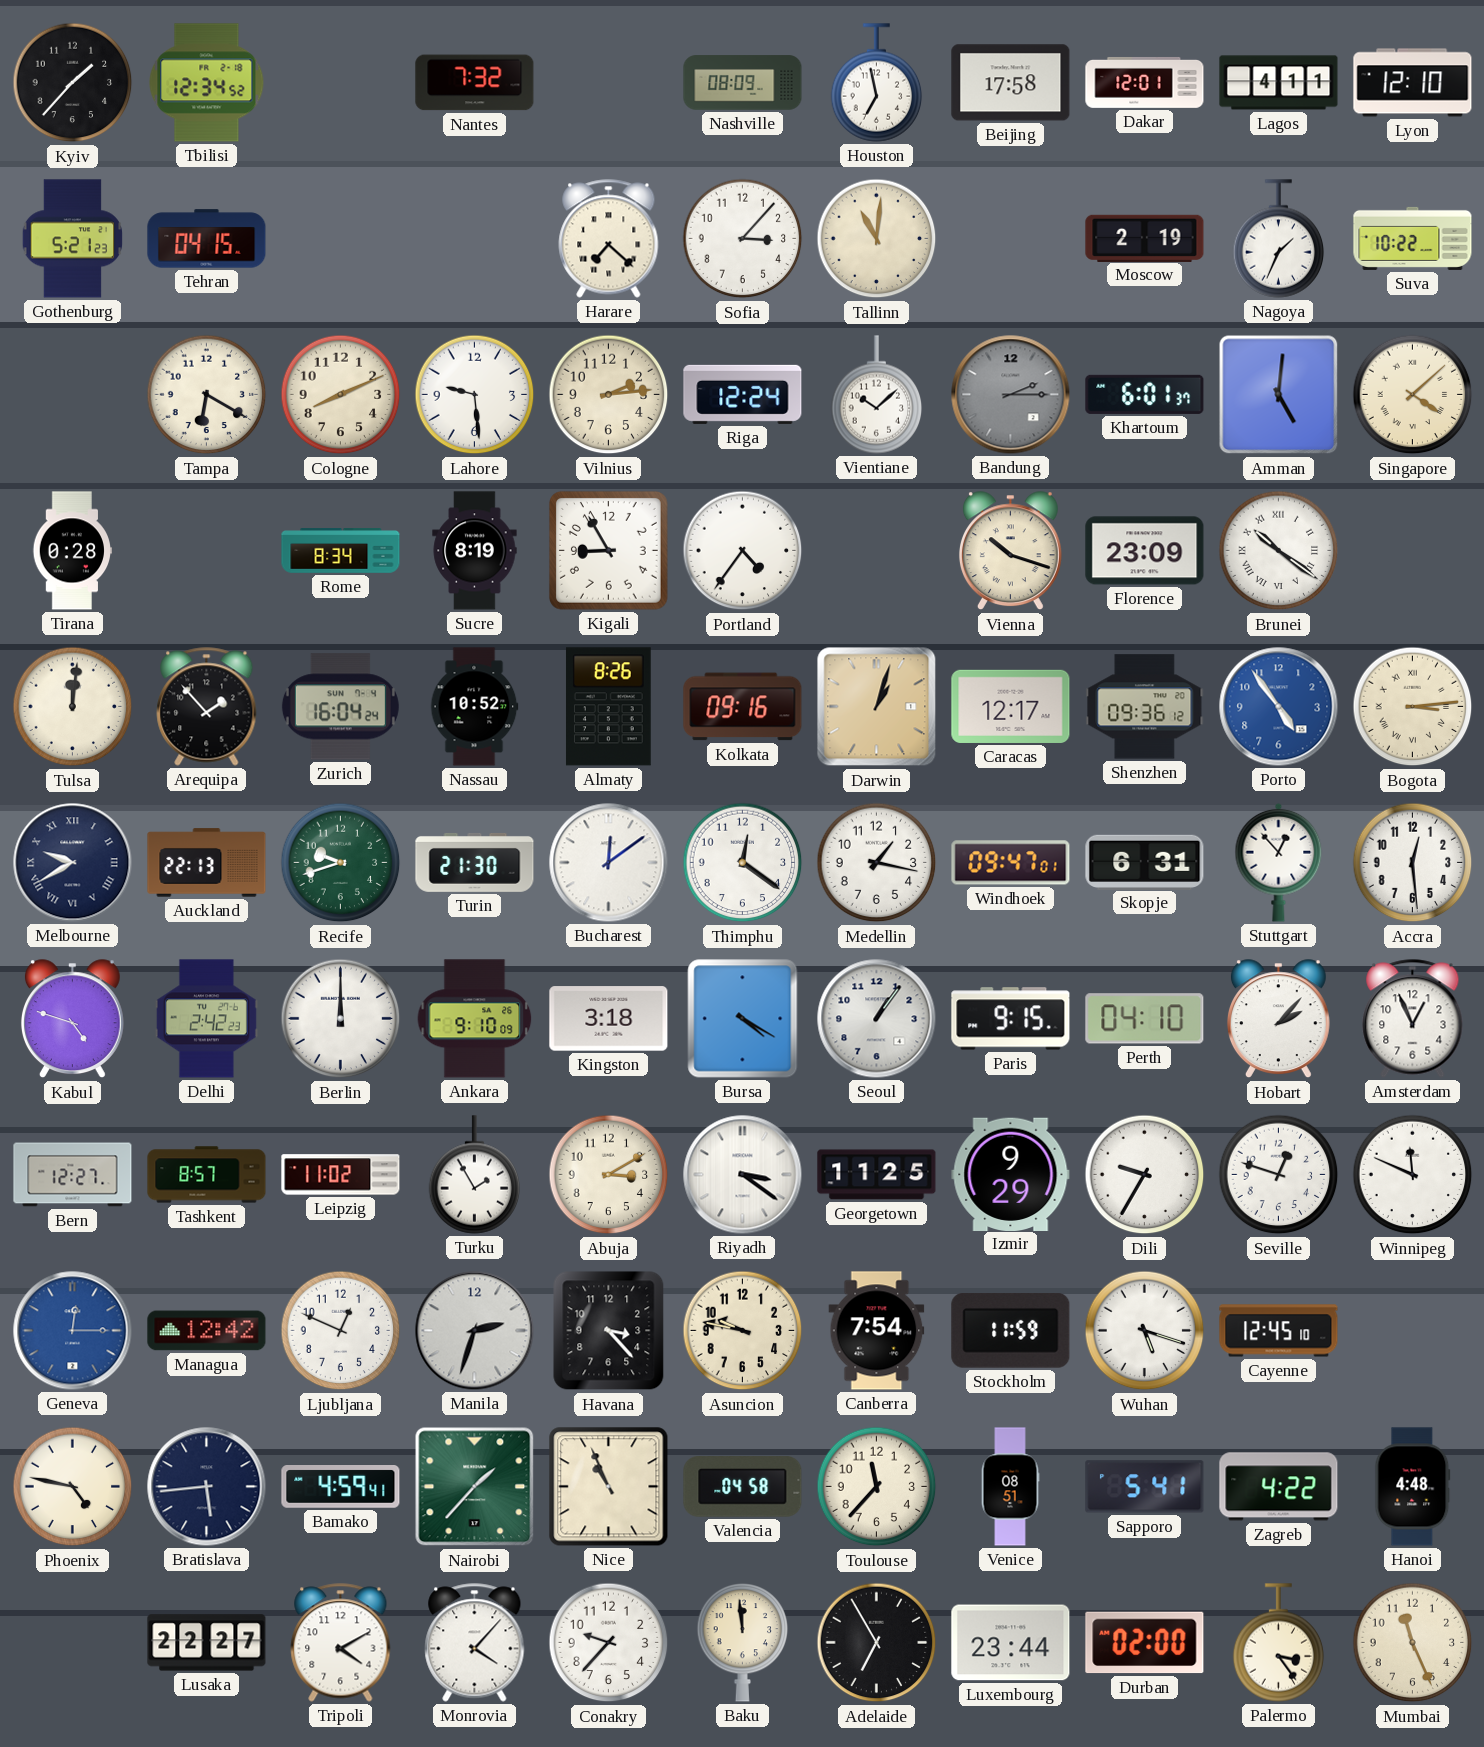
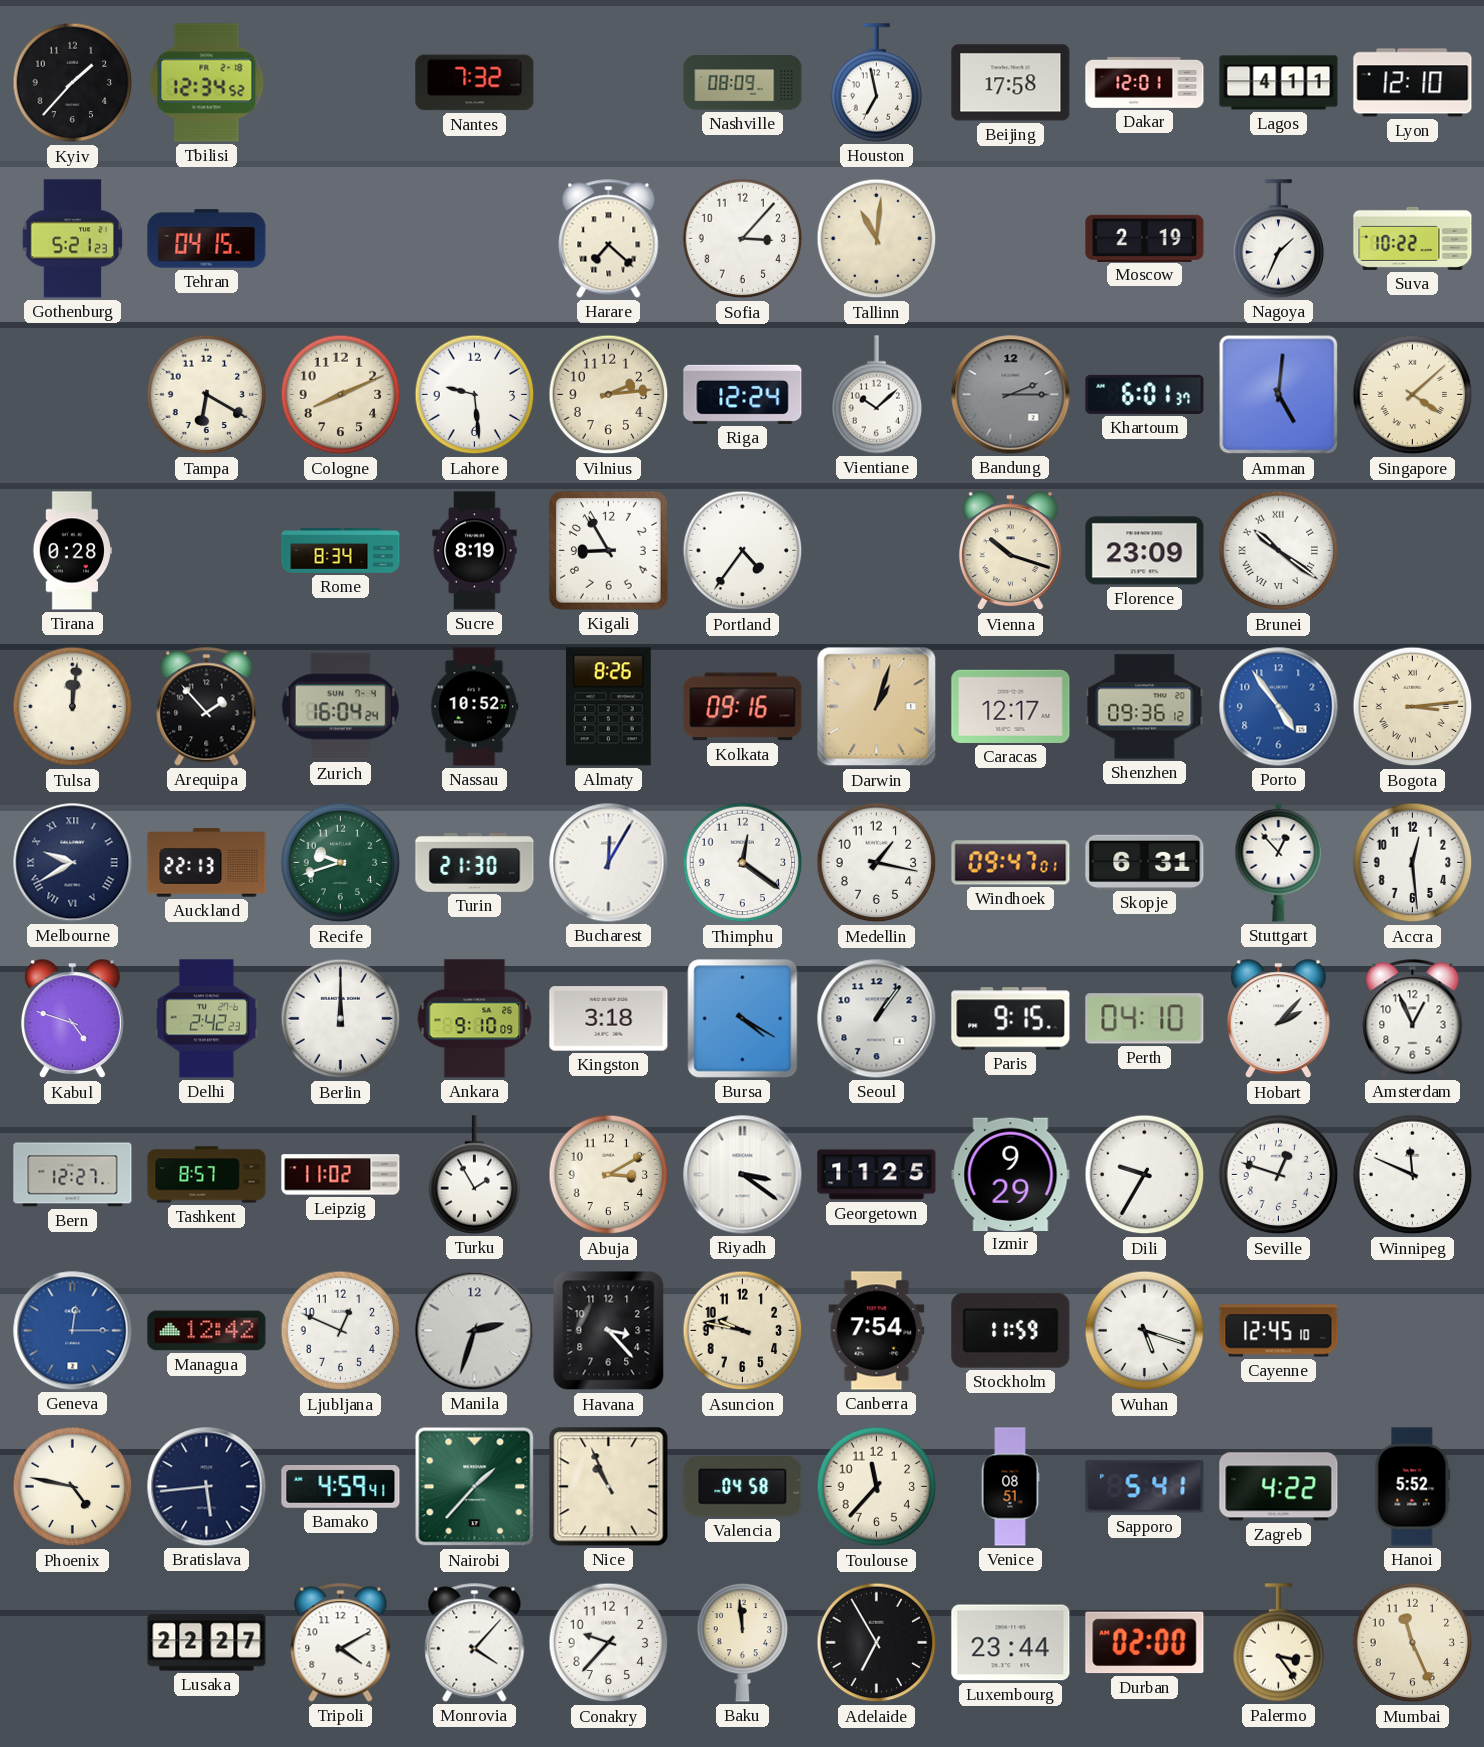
Bucharest: 12:09 -> 12:05
Hanoi: 4:48 -> 5:52
